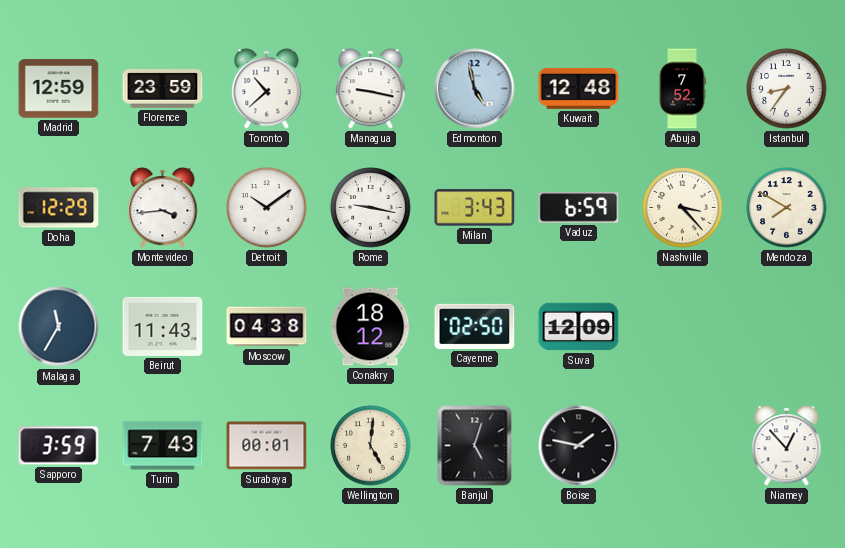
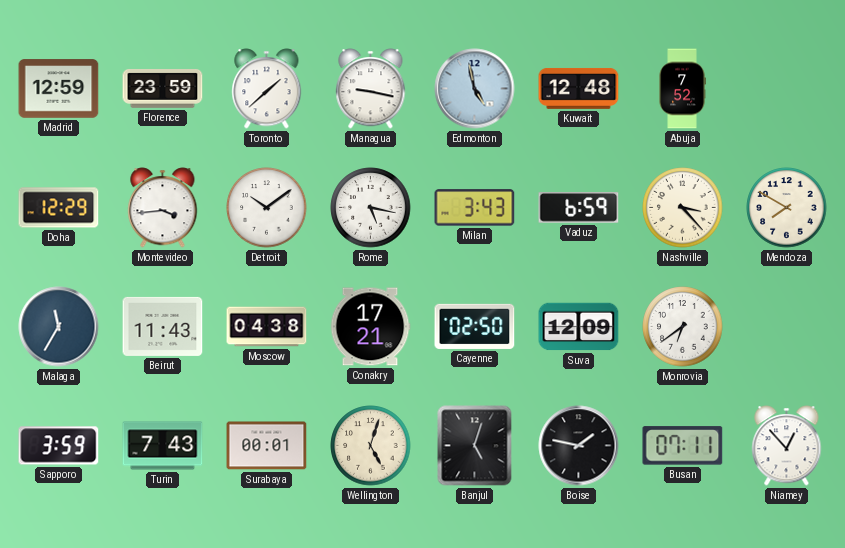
Toronto: 10:38 -> 1:38
Istanbul: 8:36 -> none
Rome: 9:17 -> 5:17
Conakry: 18:12 -> 17:21
Monrovia: none -> 6:39
Wellington: 5:01 -> 5:03
Busan: none -> 07:11
